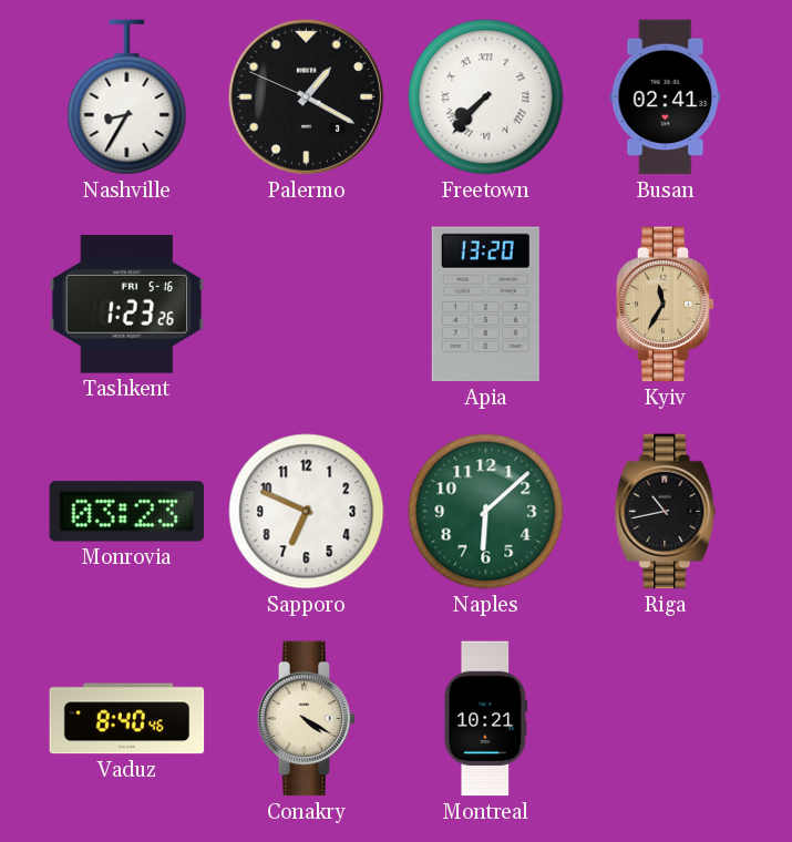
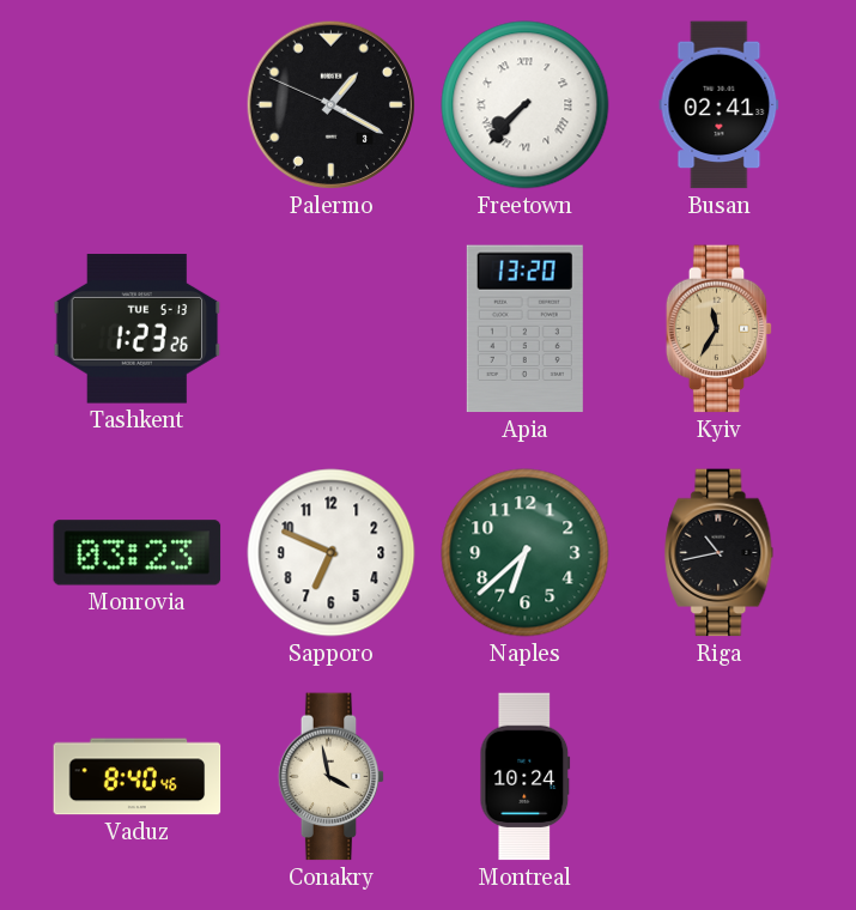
Nashville: 8:35 -> none
Tashkent date: FRI 5-16 -> TUE 5-13
Naples: 6:08 -> 6:38
Conakry: 4:20 -> 3:58
Montreal: 10:21 -> 10:24
